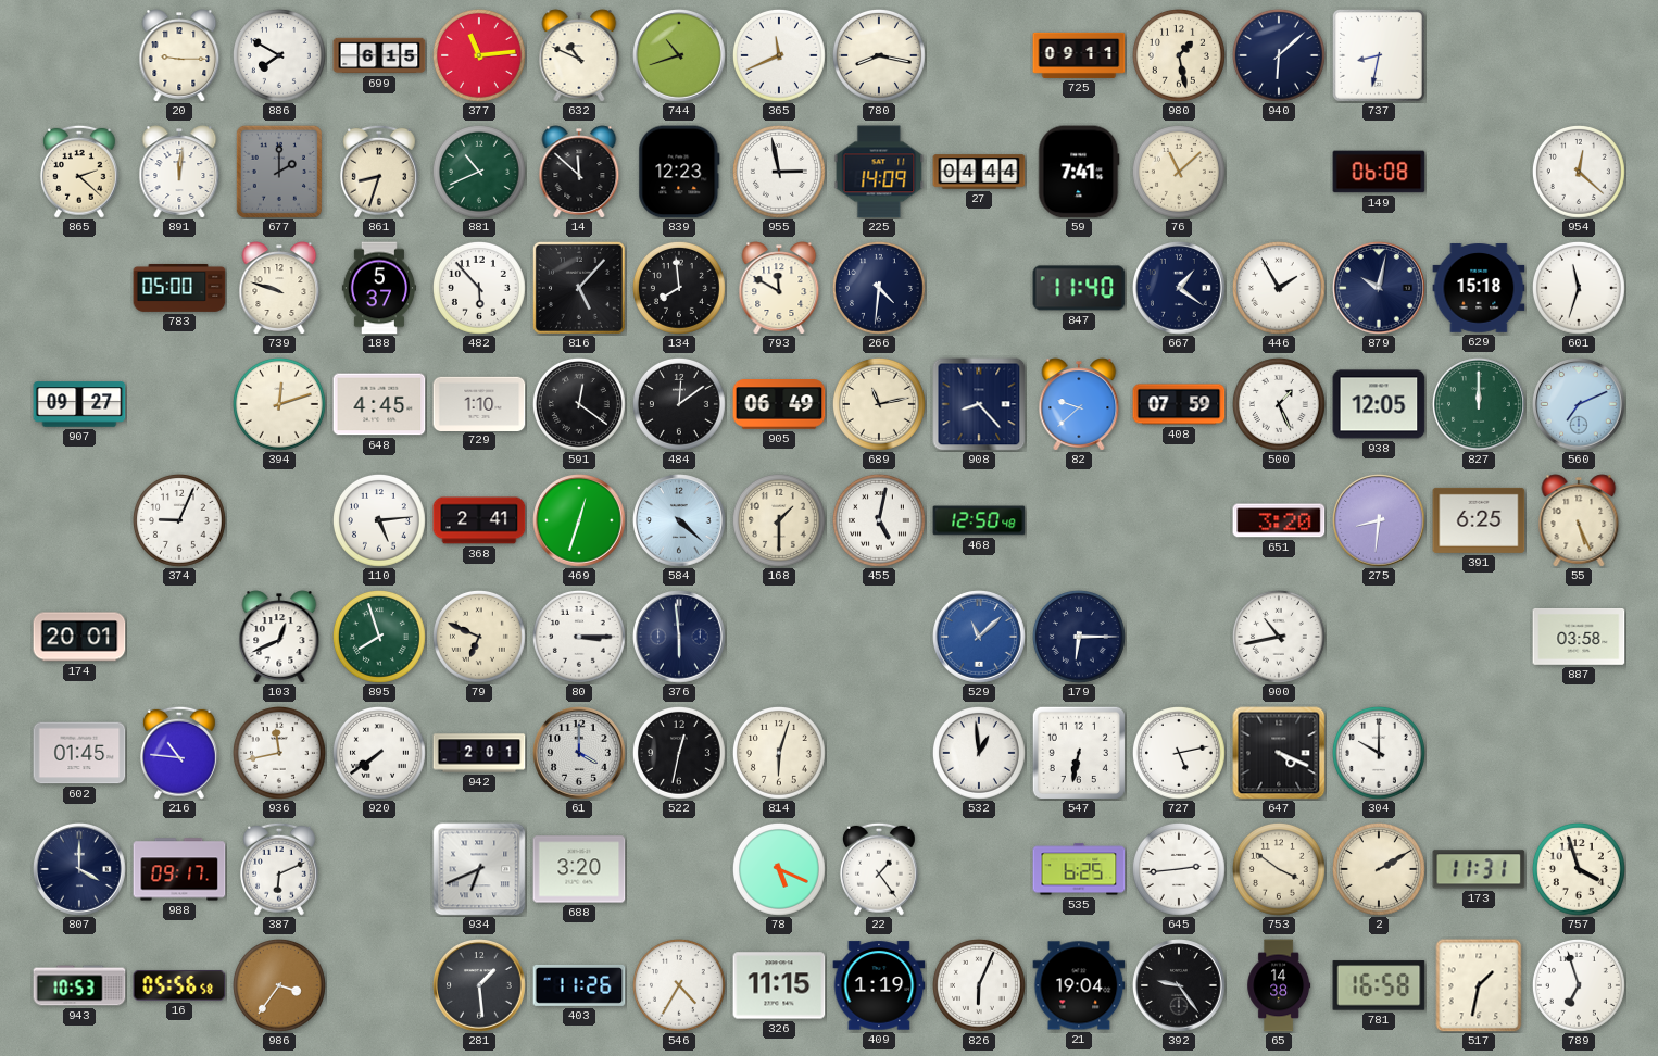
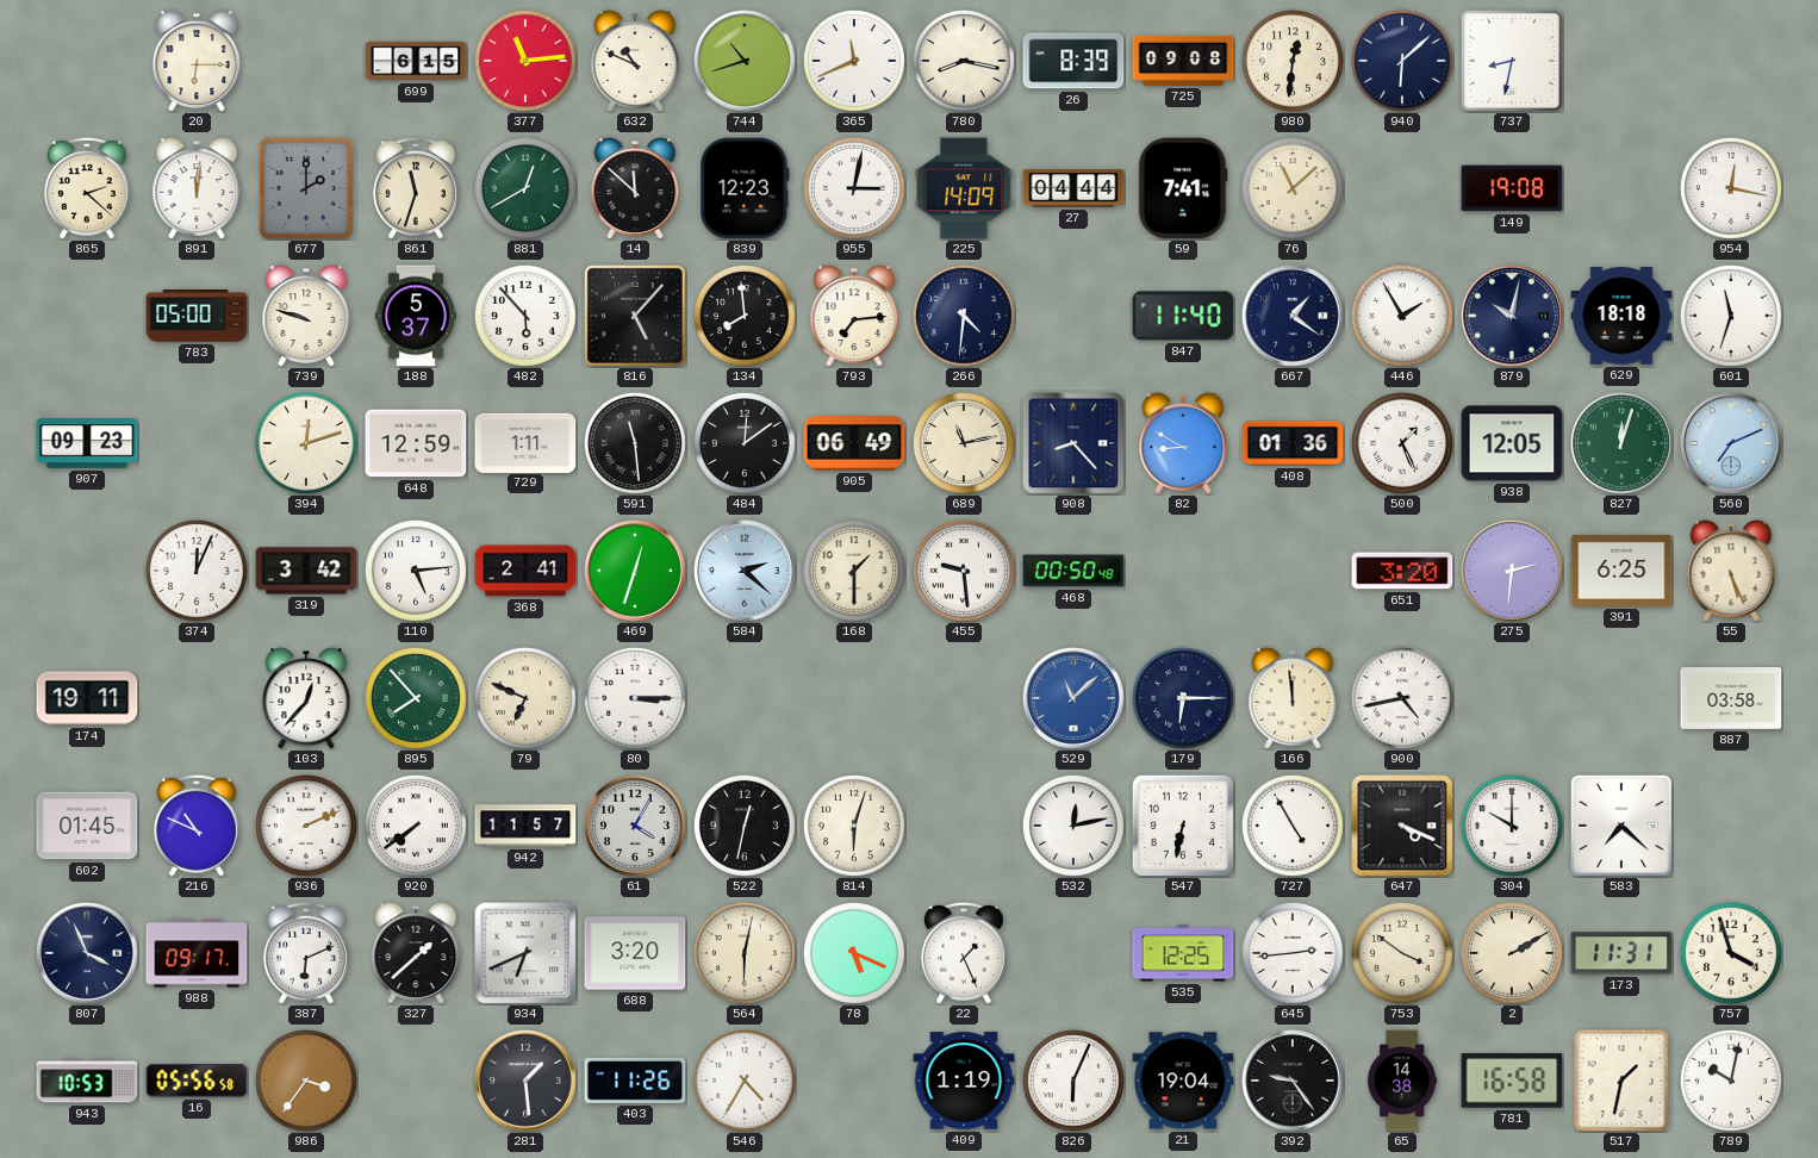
20: 9:15 -> 6:15
886: 7:50 -> none
26: none -> 8:39
725: 09:11 -> 09:08
980: 1:28 -> 12:31
861: 8:33 -> 11:33
881: 10:41 -> 12:40
955: 2:58 -> 3:02
149: 06:08 -> 19:08
954: 12:22 -> 12:17
793: 11:50 -> 7:14
629: 15:18 -> 18:18
907: 09:27 -> 09:23
648: 4:45 -> 12:59
729: 1:10 -> 1:11
591: 12:21 -> 11:29
82: 9:38 -> 8:50
408: 07:59 -> 01:36
827: 12:00 -> 12:03
374: 9:04 -> 12:04
319: none -> 3:42
584: 4:22 -> 2:22
455: 5:02 -> 9:29
468: 12:50 -> 00:50
275: 8:31 -> 2:31
174: 20:01 -> 19:11
103: 12:41 -> 12:37
895: 7:57 -> 7:53
376: 5:59 -> none
166: none -> 11:59
900: 10:43 -> 4:43
216: 10:46 -> 10:49
936: 11:43 -> 2:11
942: 2:01 -> 11:57
61: 4:00 -> 4:05
532: 12:59 -> 12:13
727: 5:13 -> 4:55
583: none -> 7:22
807: 4:00 -> 3:56
327: none -> 1:38
564: none -> 6:02
22: 1:24 -> 1:26
535: 6:25 -> 12:25
326: 11:15 -> none
789: 6:57 -> 10:02
